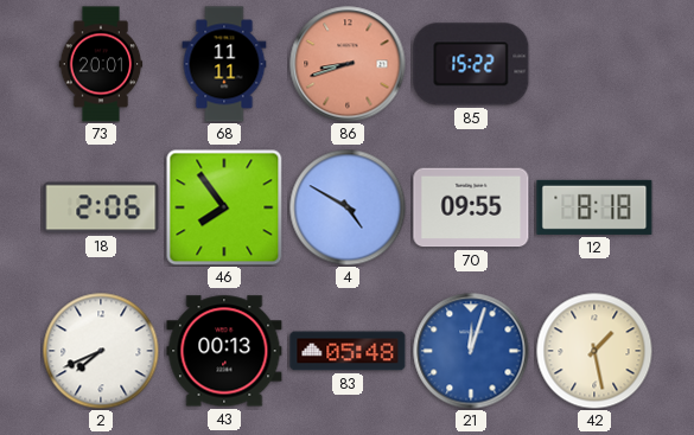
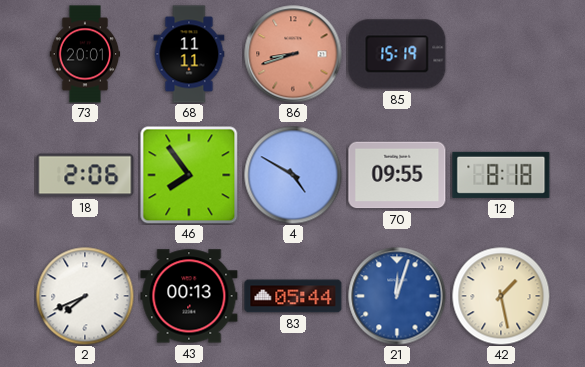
85: 15:22 -> 15:19
83: 05:48 -> 05:44
